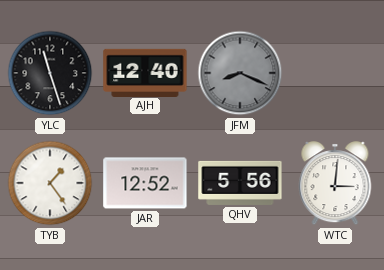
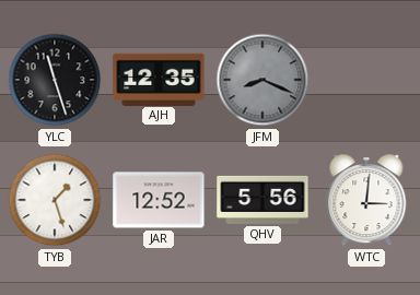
AJH: 12:40 -> 12:35
TYB: 1:24 -> 1:27
